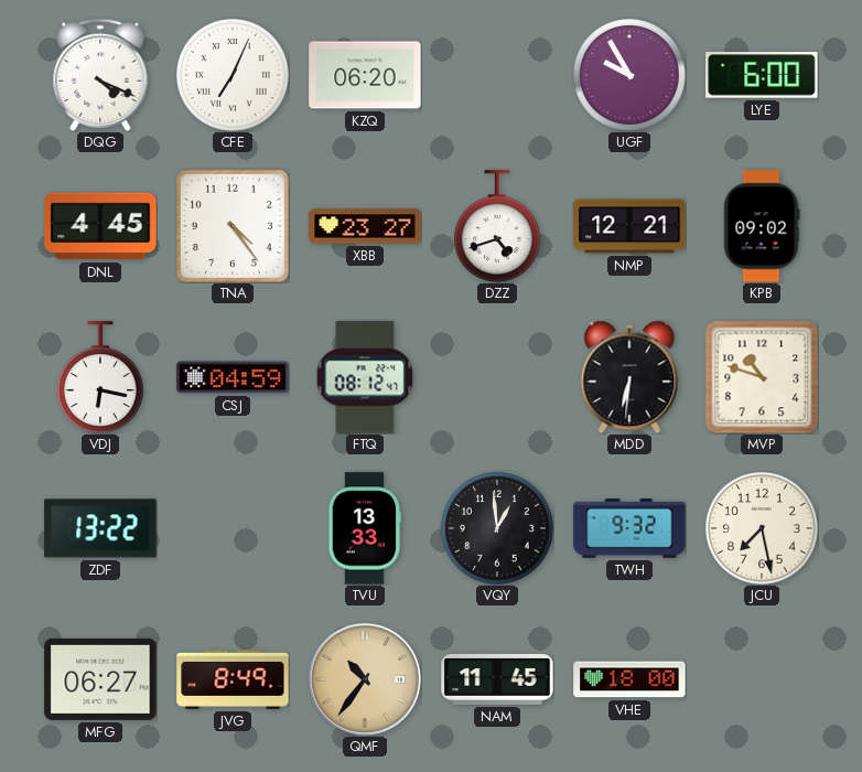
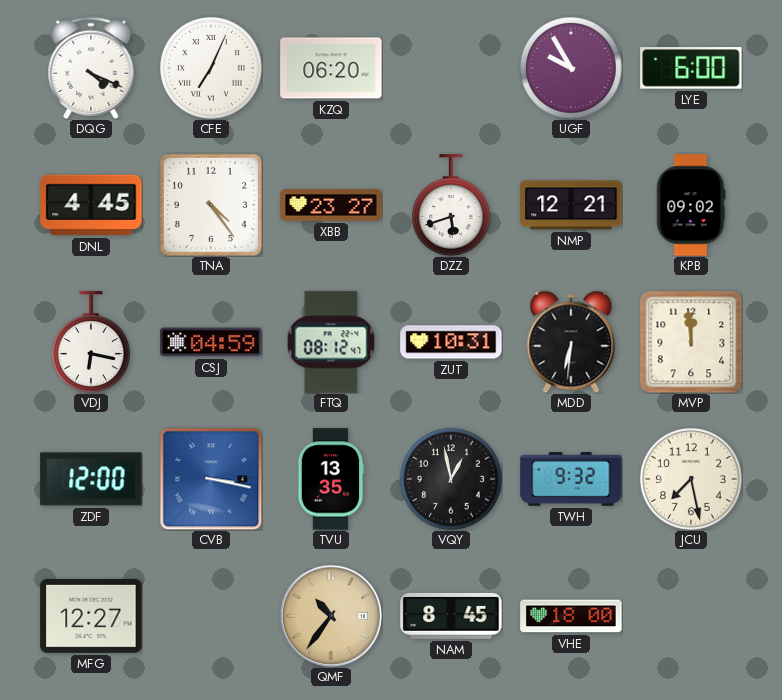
DZZ: 4:42 -> 5:42
ZUT: none -> 10:31
MVP: 10:48 -> 11:59
ZDF: 13:22 -> 12:00
CVB: none -> 3:17
TVU: 13:33 -> 13:35
VQY: 12:59 -> 12:58
MFG: 06:27 -> 12:27
JVG: 8:49 -> none
NAM: 11:45 -> 8:45
